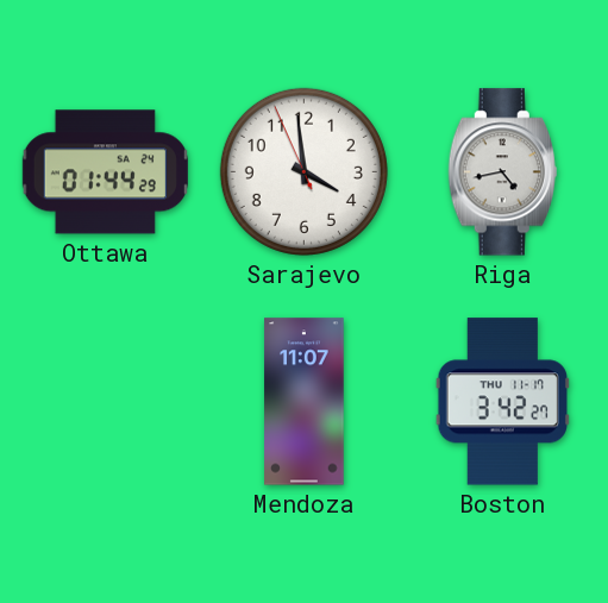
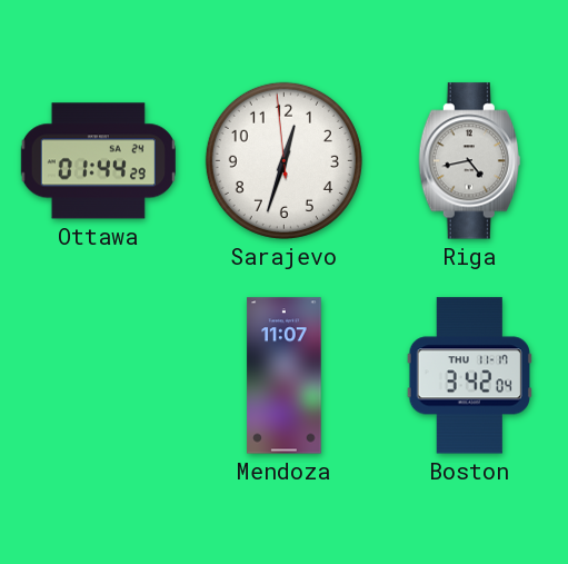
Sarajevo: 3:58 -> 12:32
Boston: 3:42:27 -> 3:42:04
